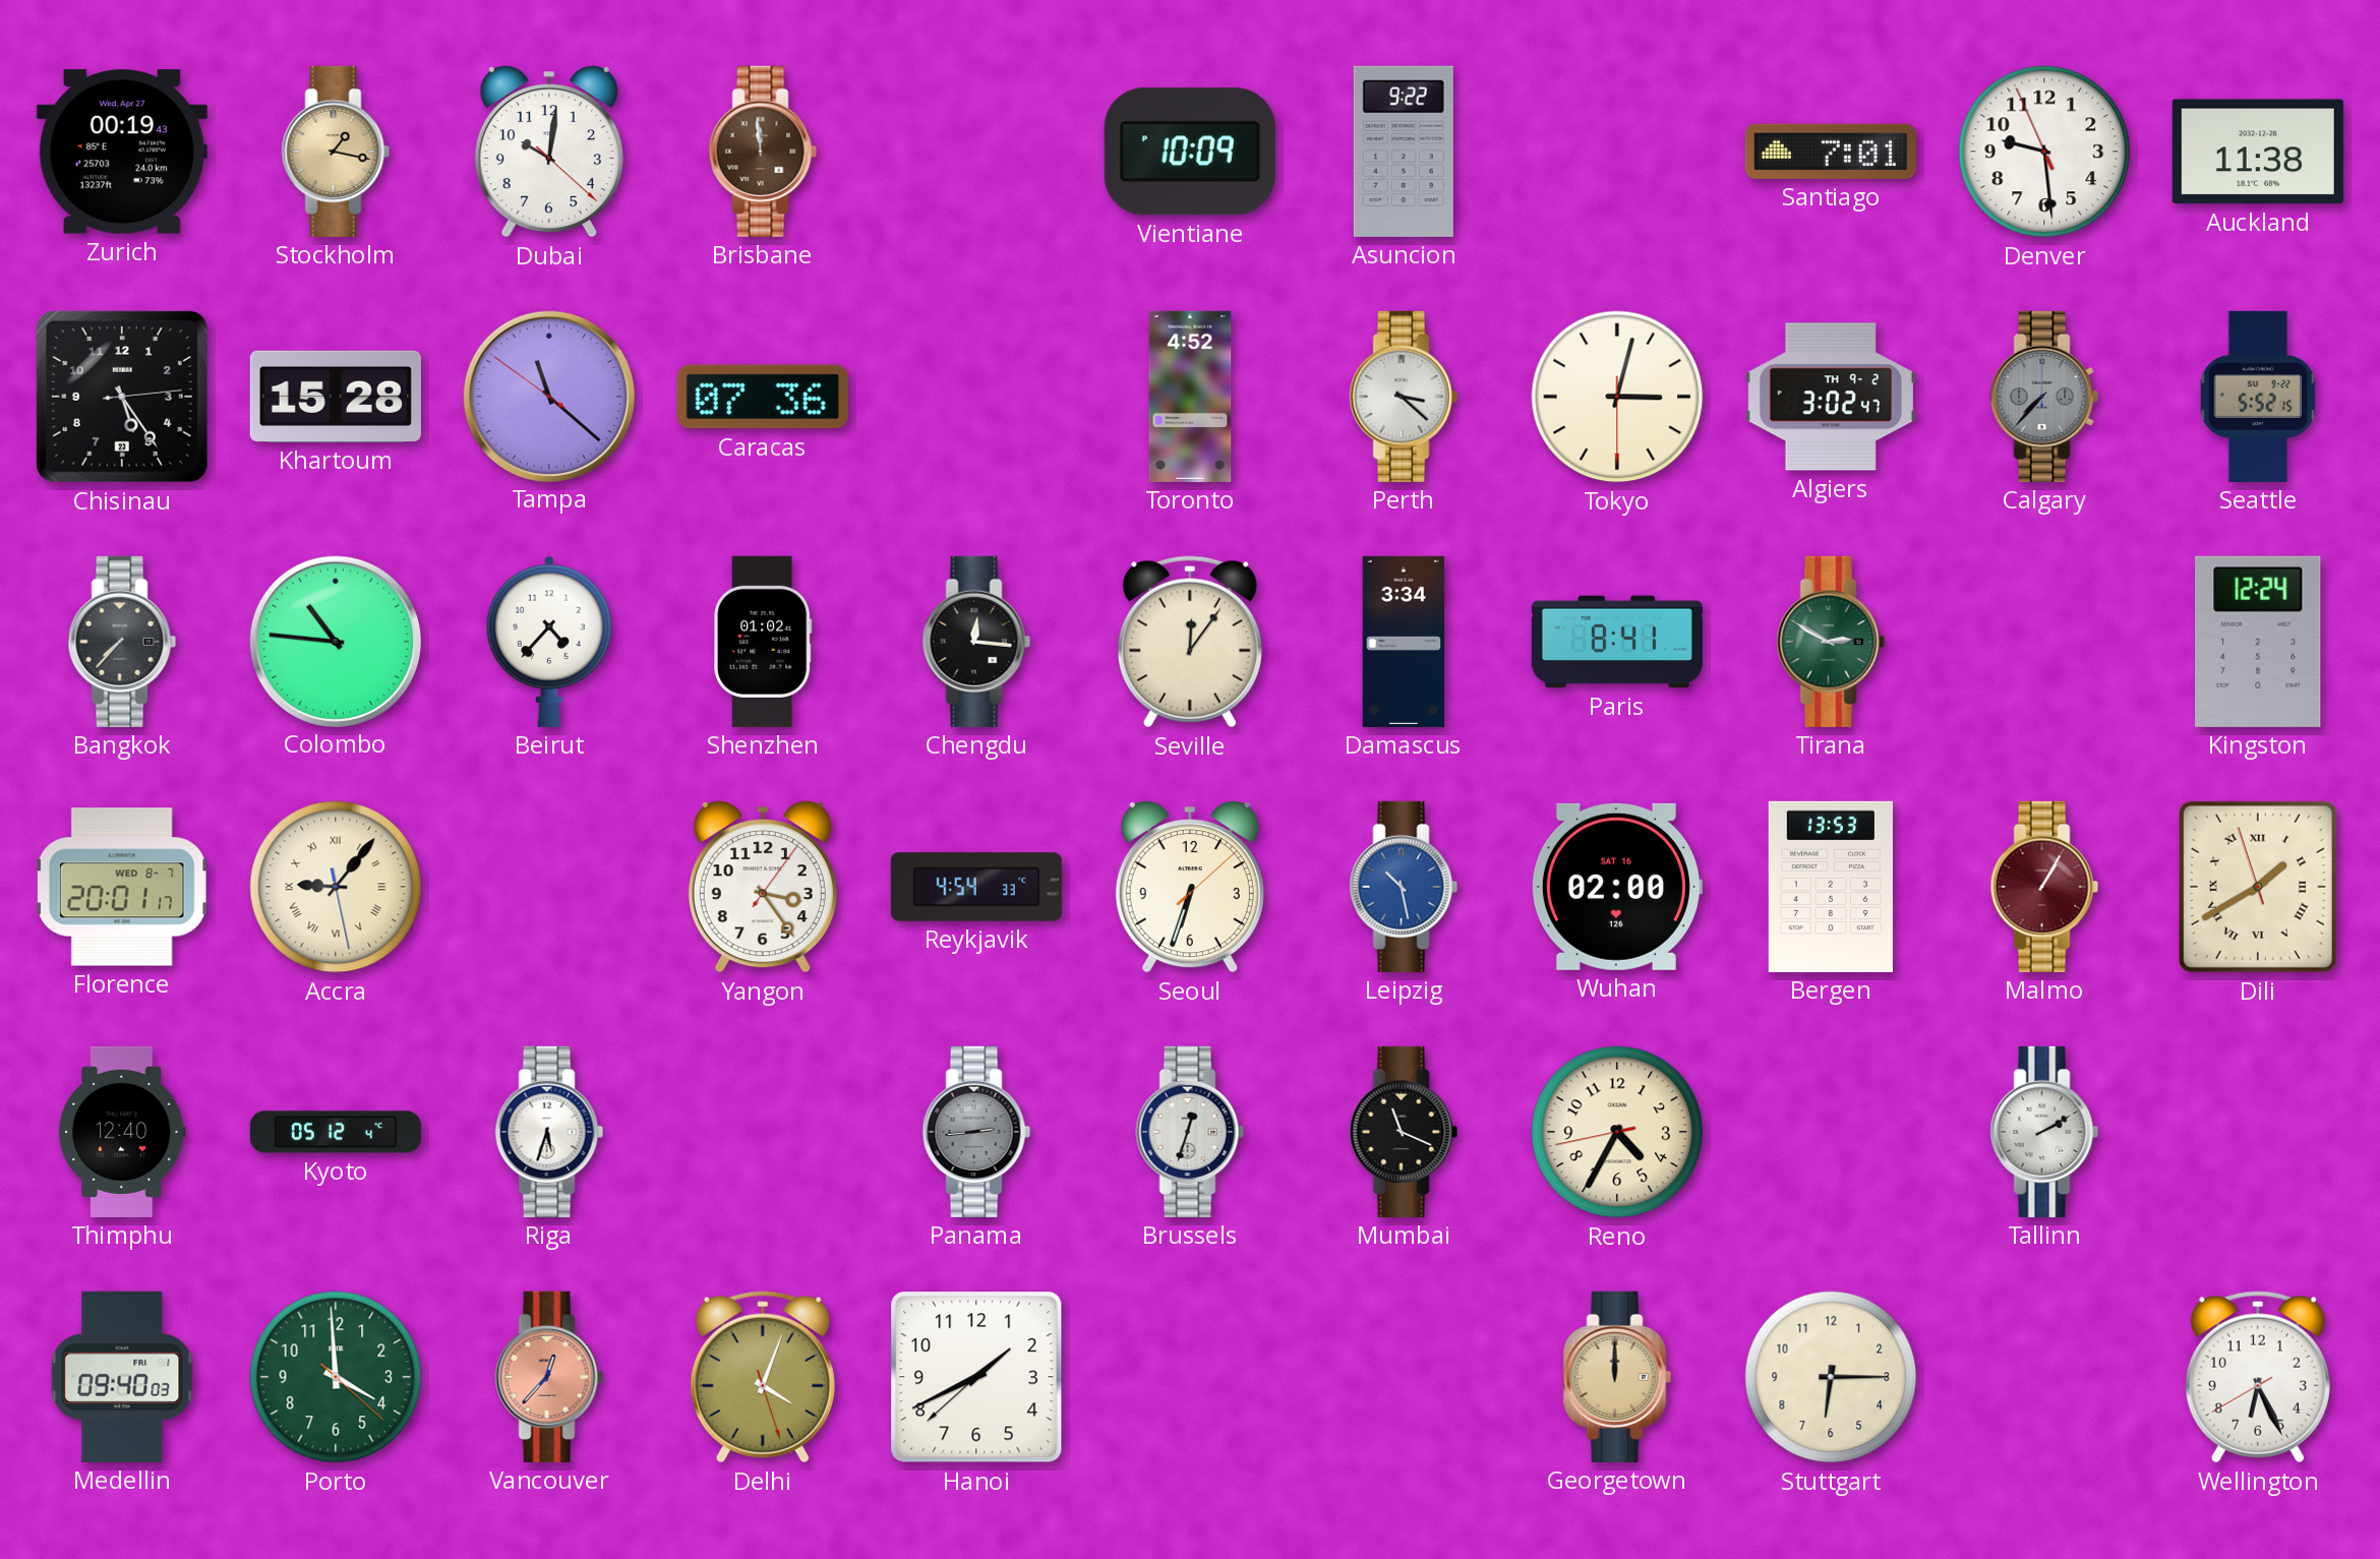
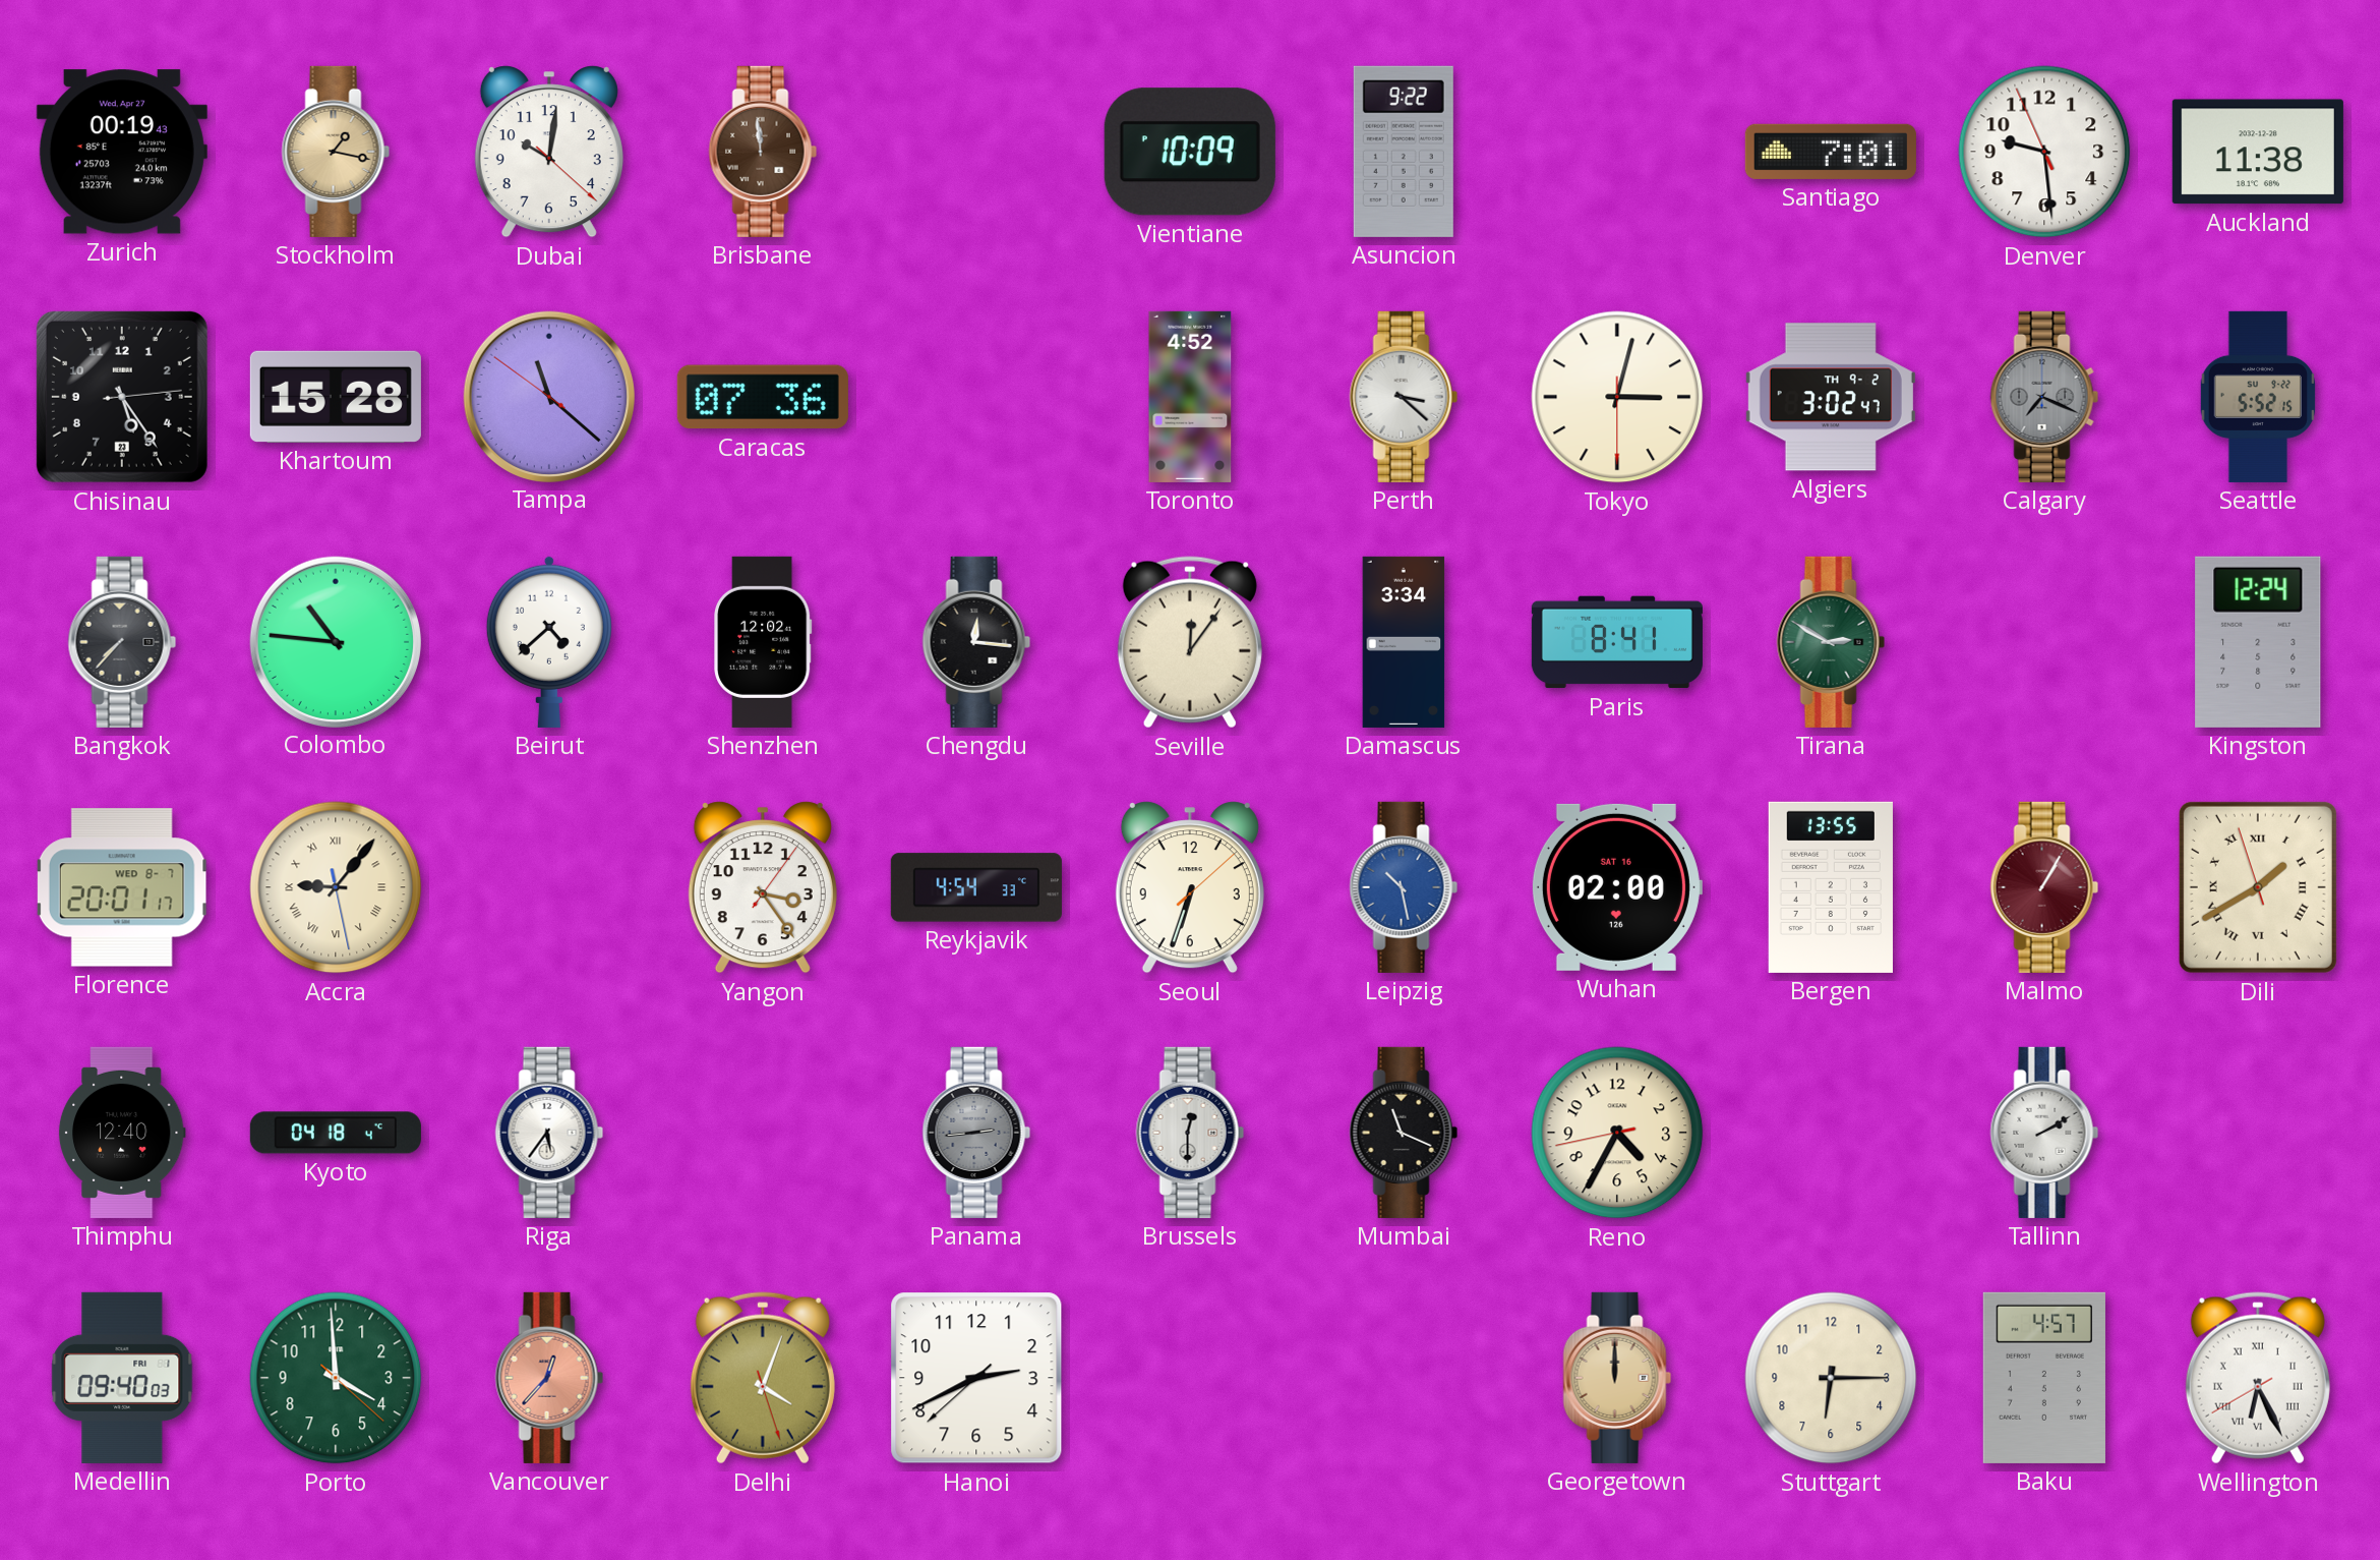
Calgary: 7:37 -> 7:19
Beirut: 4:37 -> 4:38
Shenzhen: 01:02 -> 12:02
Bergen: 13:53 -> 13:55
Kyoto: 05:12 -> 04:18
Riga: 5:33 -> 5:36
Brussels: 12:33 -> 12:30
Hanoi: 1:40 -> 2:40
Baku: none -> 4:57
Wellington numerals: Arabic -> Roman
